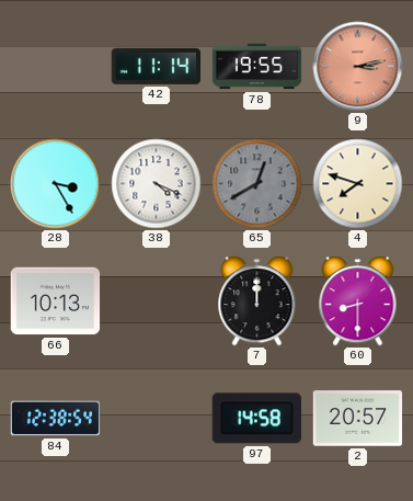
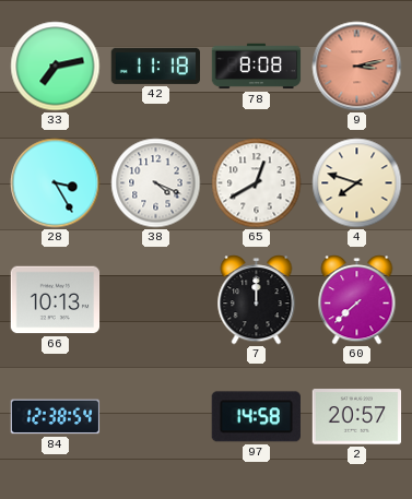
33: none -> 7:13
42: 11:14 -> 11:18
78: 19:55 -> 8:08
65 dial: grey -> white
60: 8:30 -> 7:38
